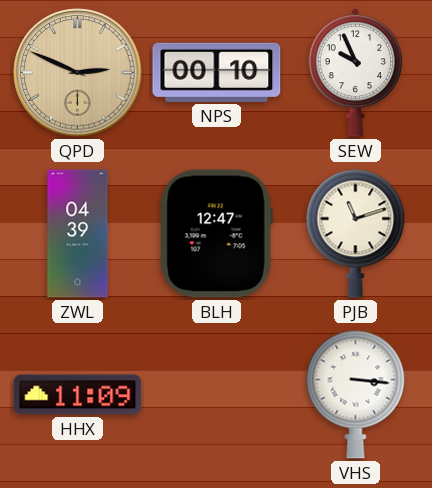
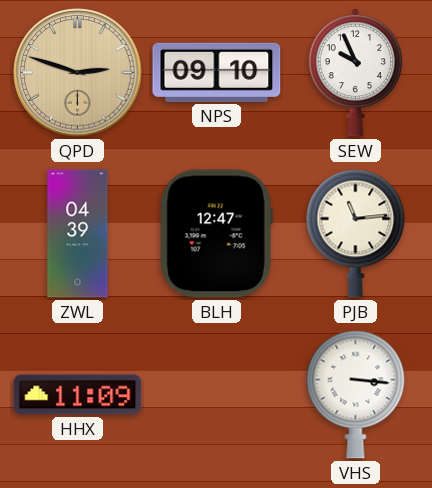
QPD: 2:49 -> 2:48
NPS: 00:10 -> 09:10
PJB: 11:12 -> 11:14
